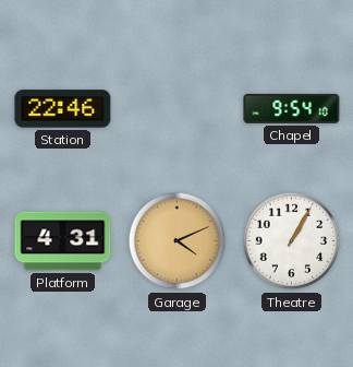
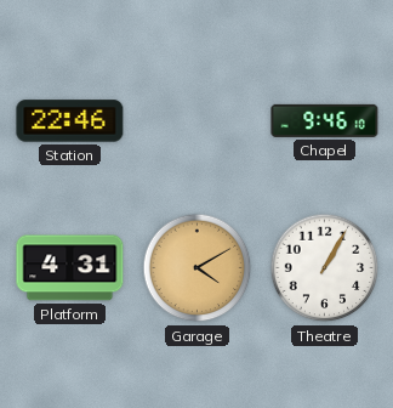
Chapel: 9:54 -> 9:46
Garage: 4:11 -> 4:10
